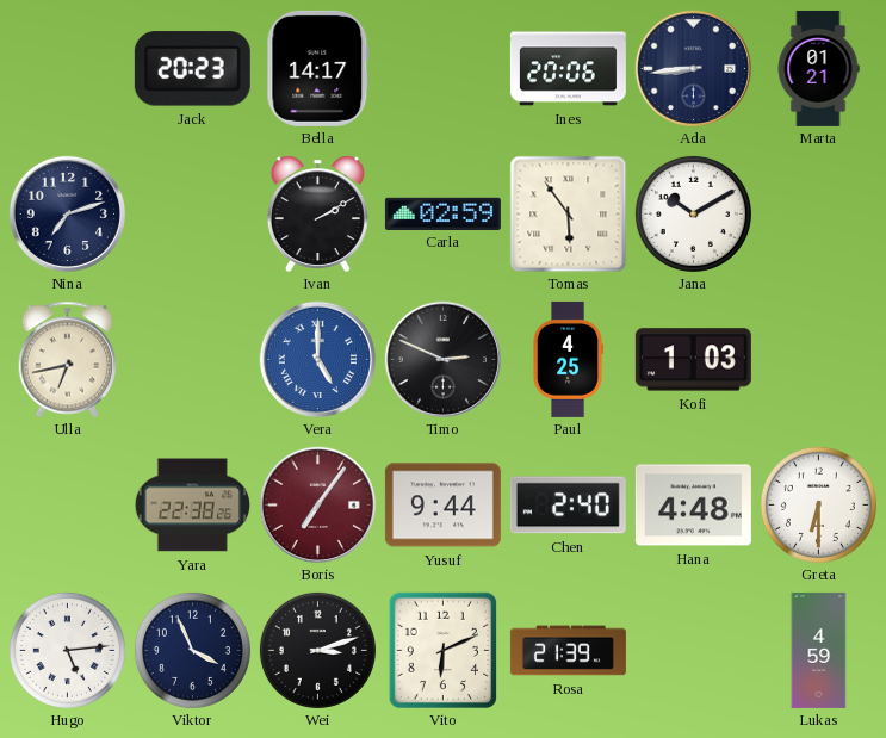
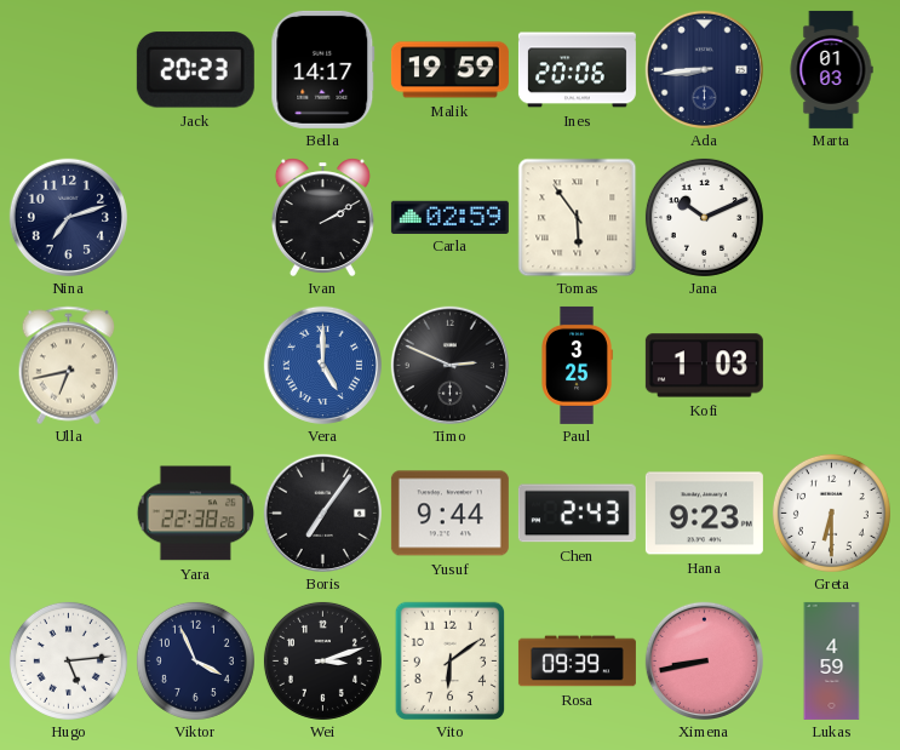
Malik: none -> 19:59
Marta: 01:21 -> 01:03
Jana: 10:10 -> 10:11
Paul: 4:25 -> 3:25
Boris dial: burgundy -> black
Chen: 2:40 -> 2:43
Hana: 4:48 -> 9:23
Vito: 6:11 -> 6:09
Rosa: 21:39 -> 09:39
Ximena: none -> 8:43
